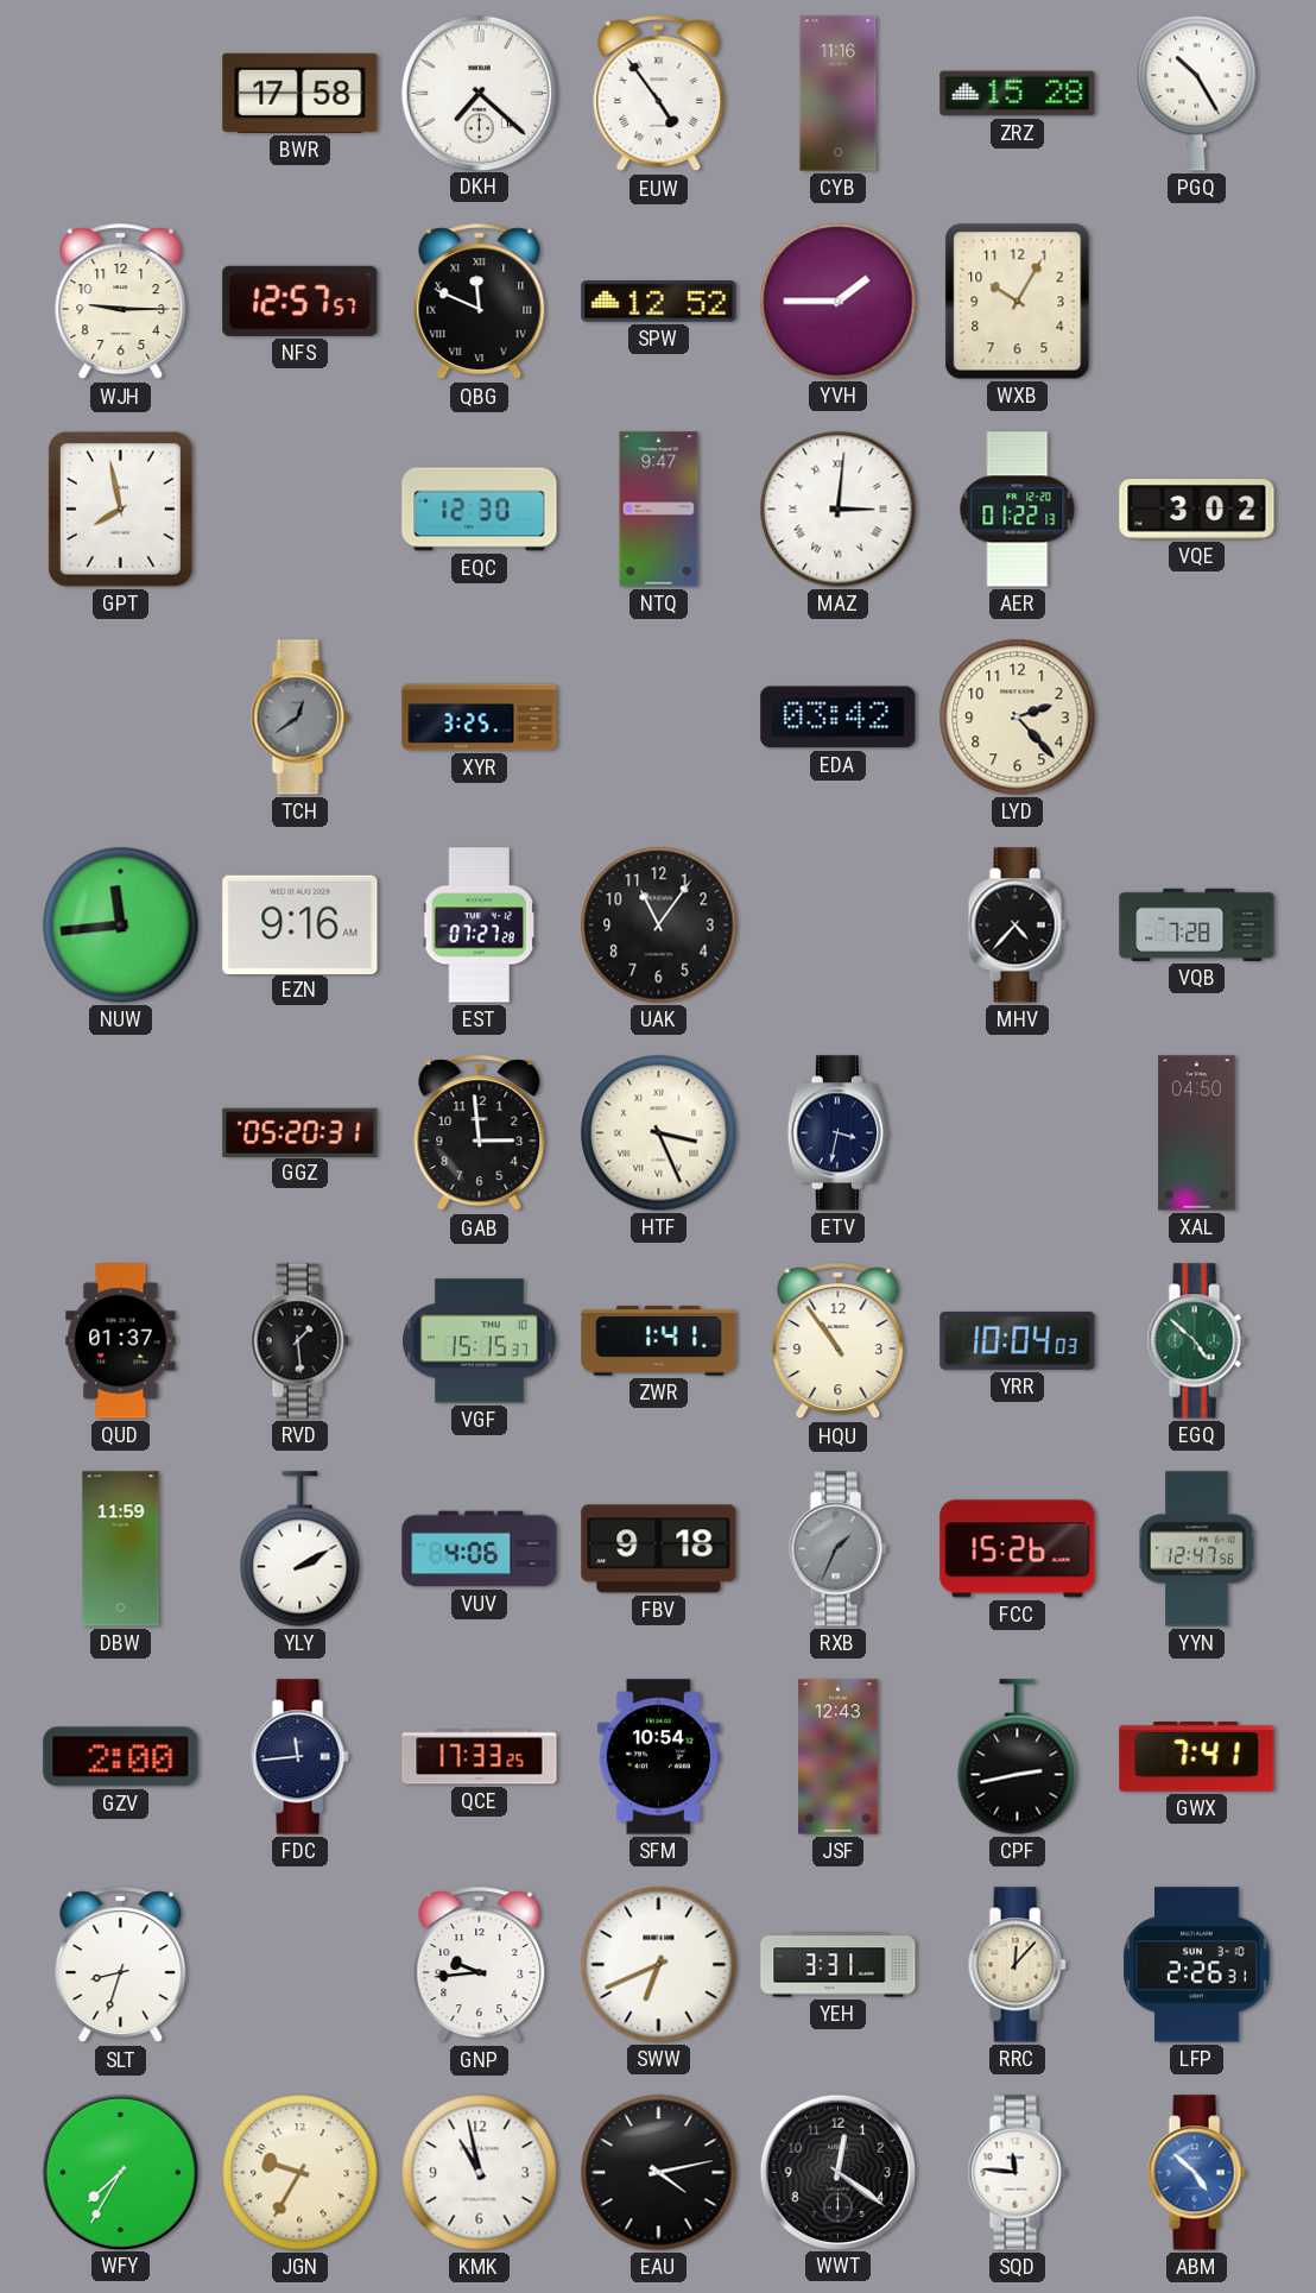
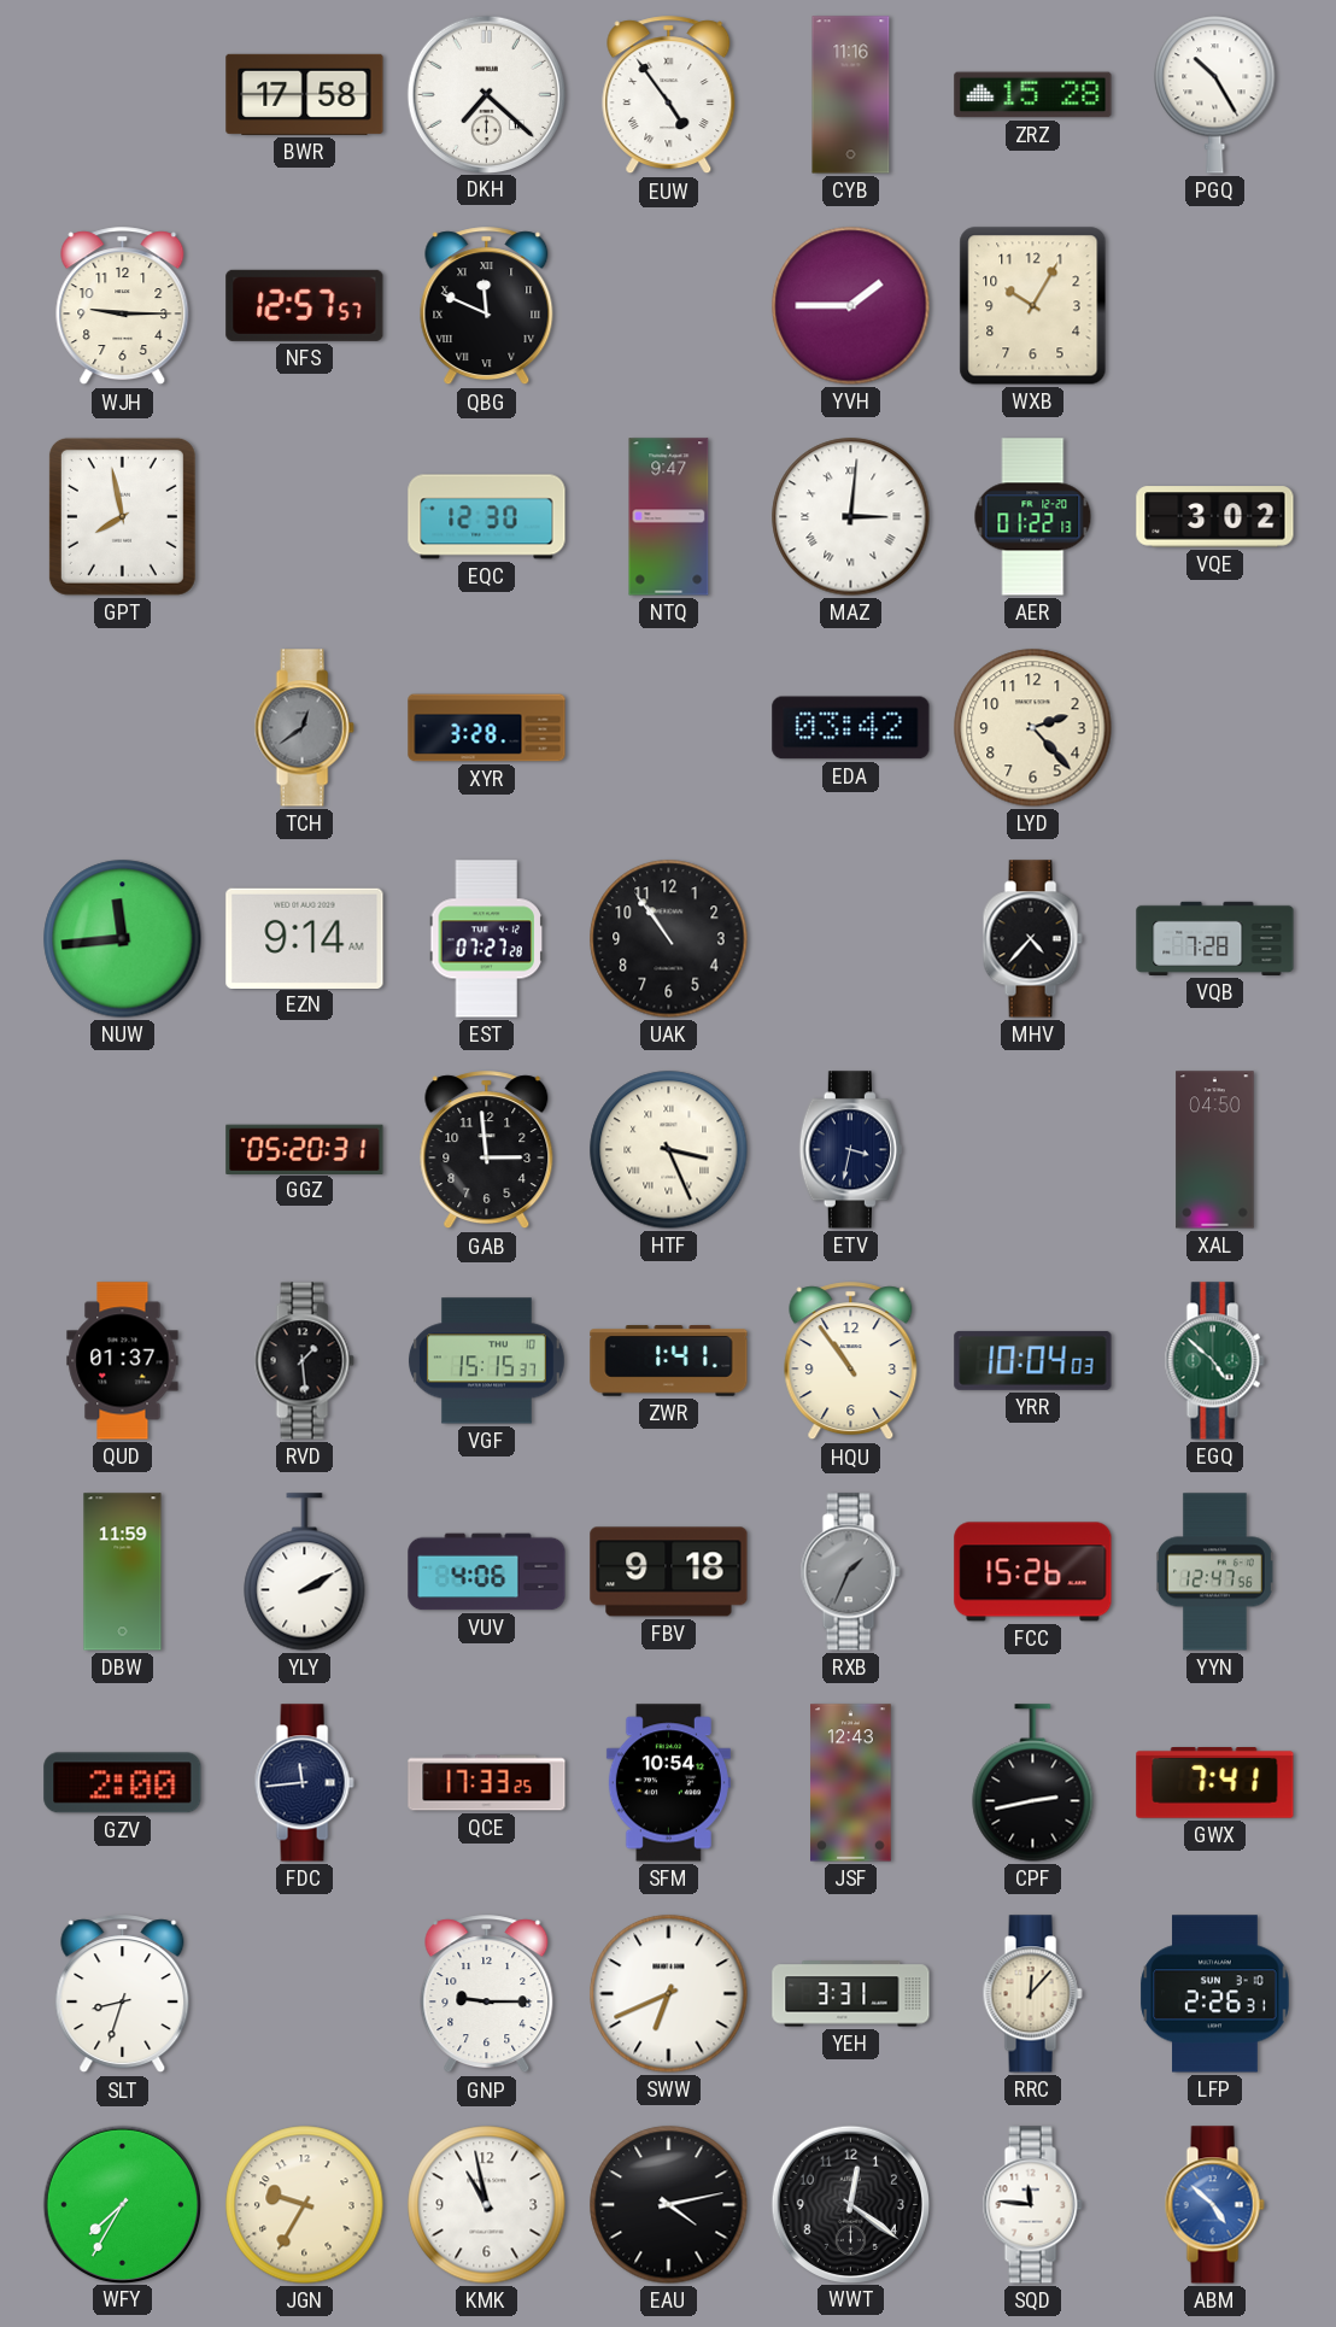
SPW: 12:52 -> none
XYR: 3:25 -> 3:28
EZN: 9:16 -> 9:14
UAK: 11:06 -> 10:54
GNP: 9:44 -> 9:15
